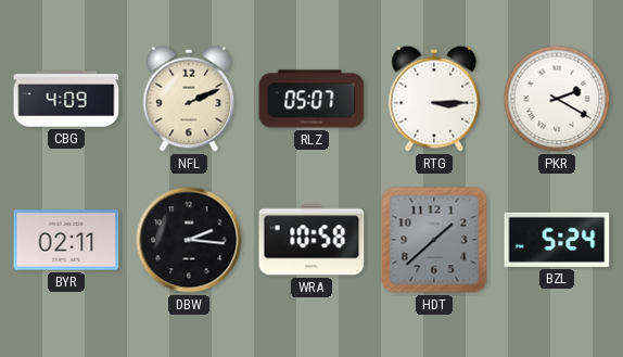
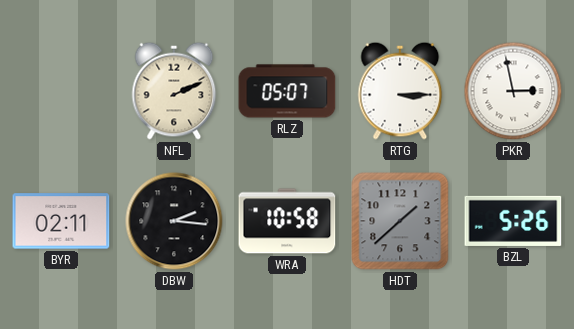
CBG: 4:09 -> none
PKR: 2:20 -> 2:58
BZL: 5:24 -> 5:26
